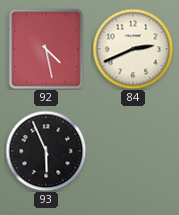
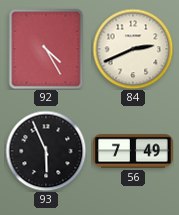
92: 4:28 -> 4:25
56: none -> 7:49
